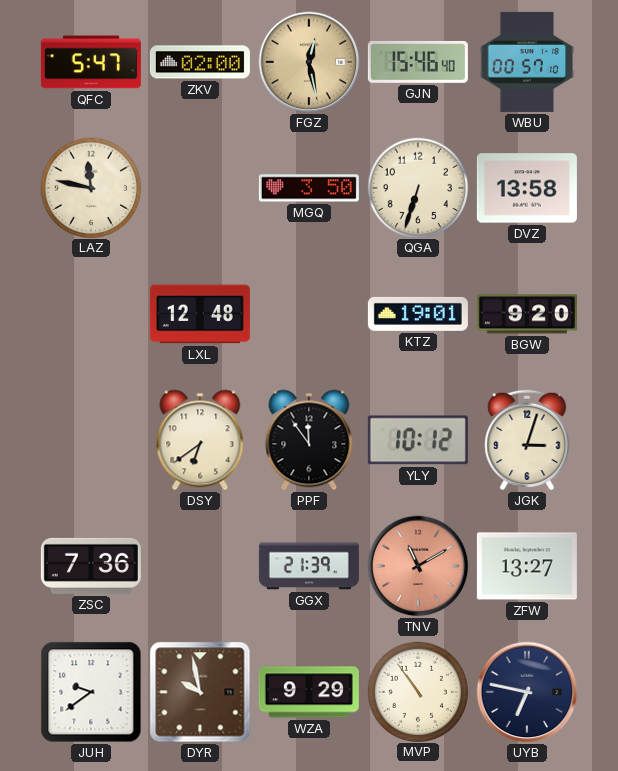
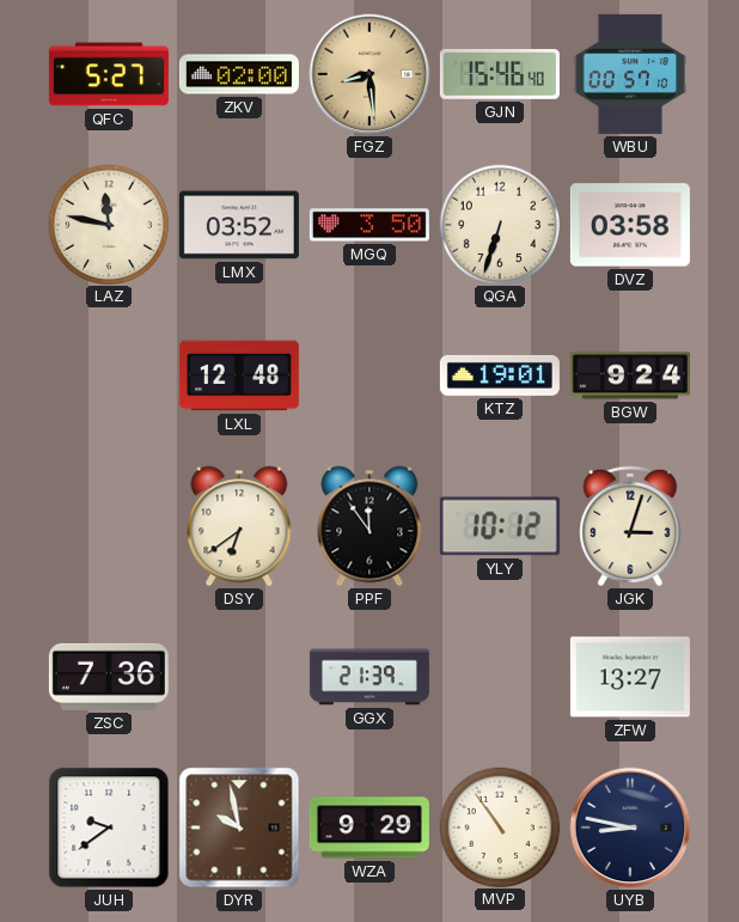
QFC: 5:47 -> 5:27
FGZ: 12:28 -> 8:29
LMX: none -> 03:52
DVZ: 13:58 -> 03:58
BGW: 9:20 -> 9:24
TNV: 11:10 -> none
UYB: 6:47 -> 8:47
